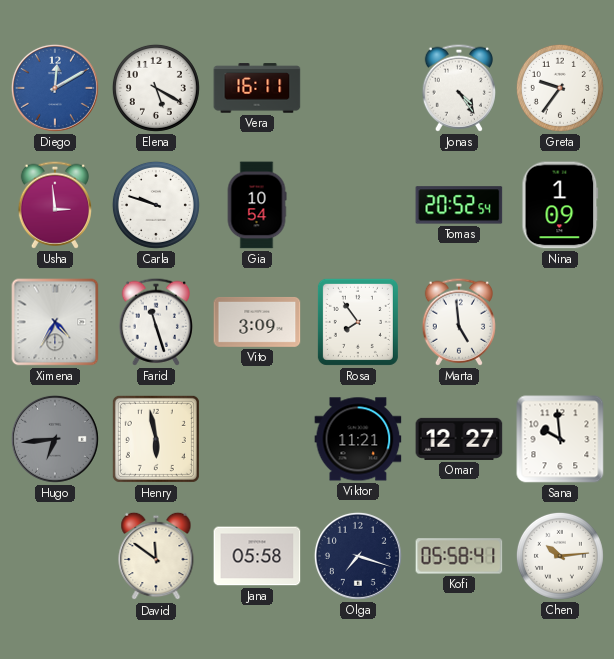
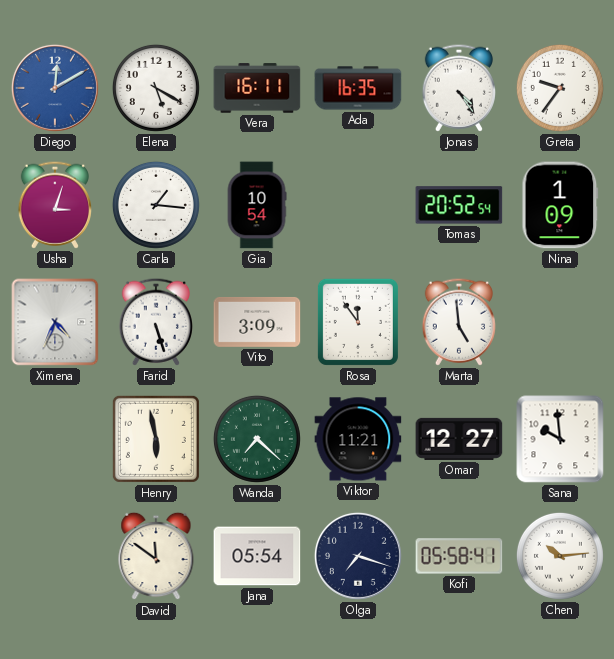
Ada: none -> 16:35
Usha: 2:59 -> 3:03
Carla: 9:48 -> 1:16
Ximena: 4:35 -> 4:34
Farid: 11:27 -> 5:27
Rosa: 7:54 -> 11:54
Hugo: 6:44 -> none
Wanda: none -> 7:22
Jana: 05:58 -> 05:54
